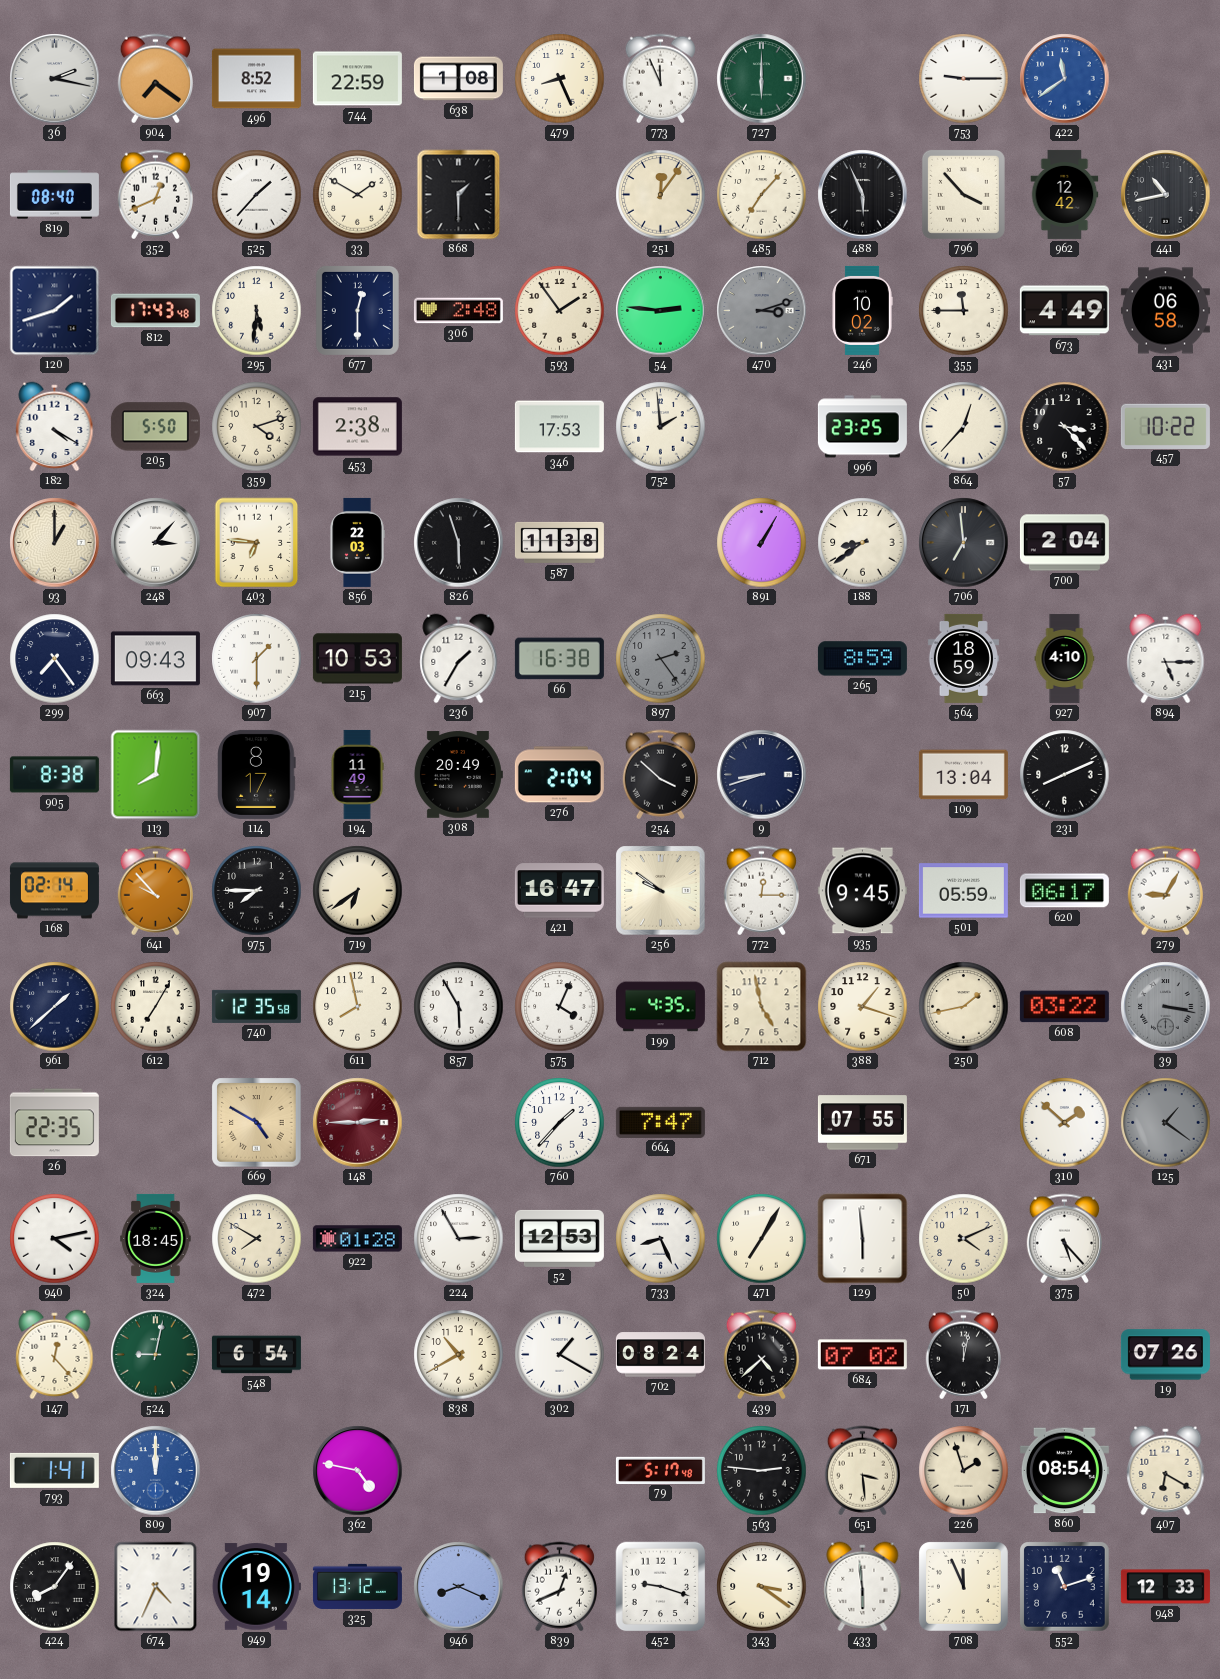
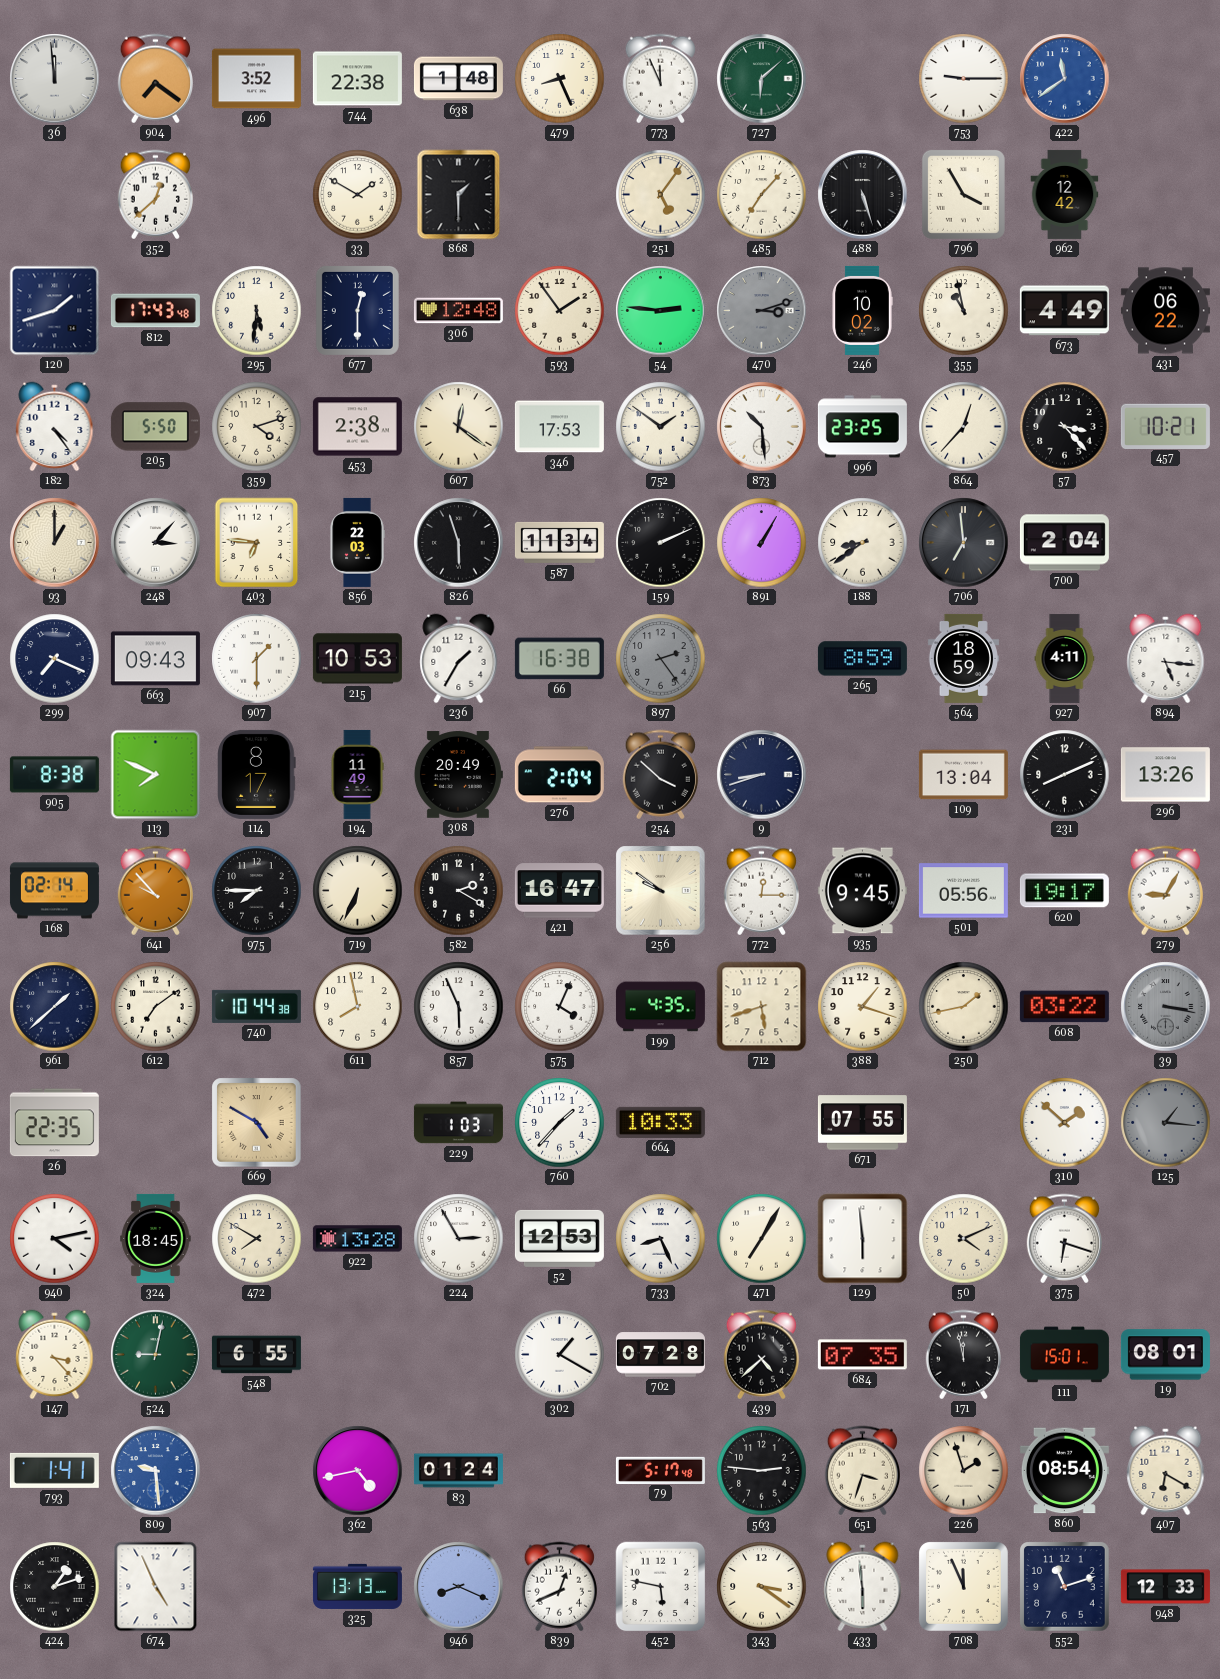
36: 2:17 -> 11:59
496: 8:52 -> 3:52
744: 22:59 -> 22:38
638: 1:08 -> 1:48
727: 6:00 -> 6:08
819: 08:40 -> none
352: 12:41 -> 12:38
525: 1:37 -> none
251: 12:06 -> 5:06
488: 5:56 -> 5:27
796: 3:53 -> 3:55
441: 10:43 -> none
306: 2:48 -> 12:48
355: 11:45 -> 10:58
431: 06:58 -> 06:22
182: 4:20 -> 4:24
607: none -> 12:21
752: 1:59 -> 1:51
873: none -> 10:29
457: 10:22 -> 10:21
587: 11:38 -> 11:34
159: none -> 2:11
299: 7:24 -> 7:19
927: 4:10 -> 4:11
894: 5:15 -> 5:16
113: 8:01 -> 7:49
296: none -> 13:26
719: 6:39 -> 6:34
582: none -> 2:20
501: 05:59 -> 05:56
620: 06:17 -> 19:17
612: 7:05 -> 7:09
740: 12:35 -> 10:44
857: 5:55 -> 5:56
712: 4:58 -> 5:42
148: 2:45 -> none
229: none -> 1:03
664: 7:47 -> 10:33
125: 1:21 -> 1:16
922: 01:28 -> 13:28
375: 5:23 -> 6:18
147: 12:23 -> 3:23
548: 6:54 -> 6:55
838: 10:40 -> none
702: 08:24 -> 07:28
684: 07:02 -> 07:35
171: 12:02 -> 11:58
111: none -> 15:01
19: 07:26 -> 08:01
809: 12:00 -> 9:29
362: 4:47 -> 4:43
83: none -> 01:24
651: 3:29 -> 3:33
424: 8:06 -> 1:12
674: 4:34 -> 4:56
949: 19:14 -> none
325: 13:12 -> 13:13
452: 9:18 -> 5:47
